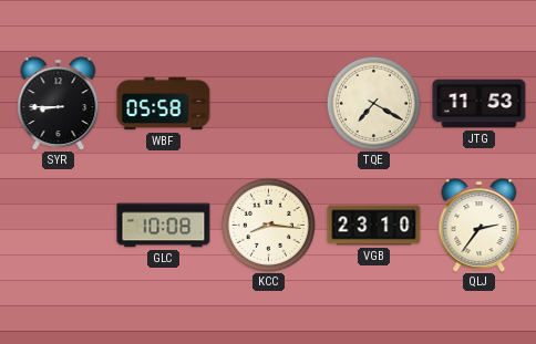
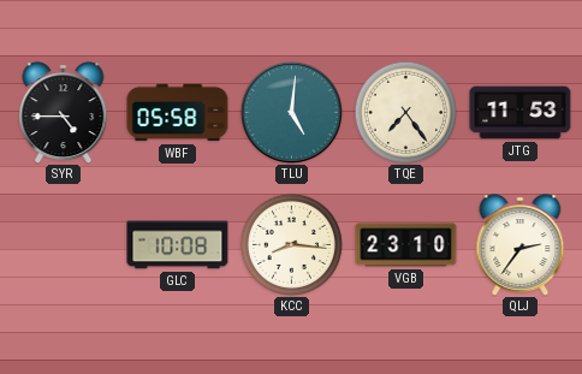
SYR: 8:45 -> 4:45
TLU: none -> 5:01
TQE: 7:20 -> 7:24
